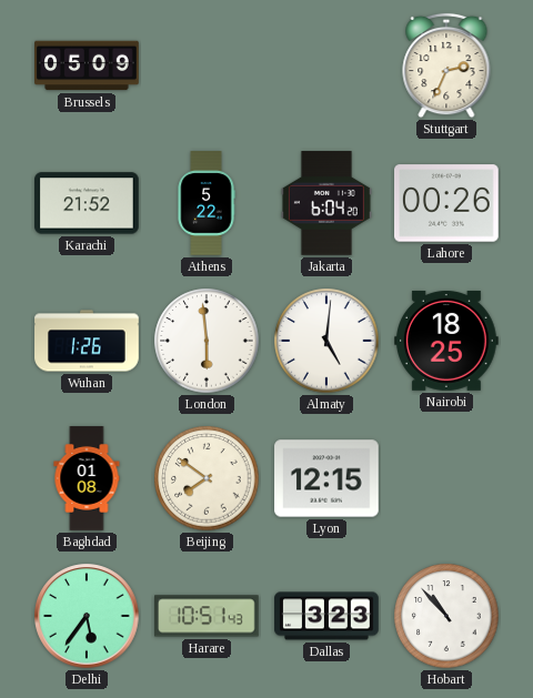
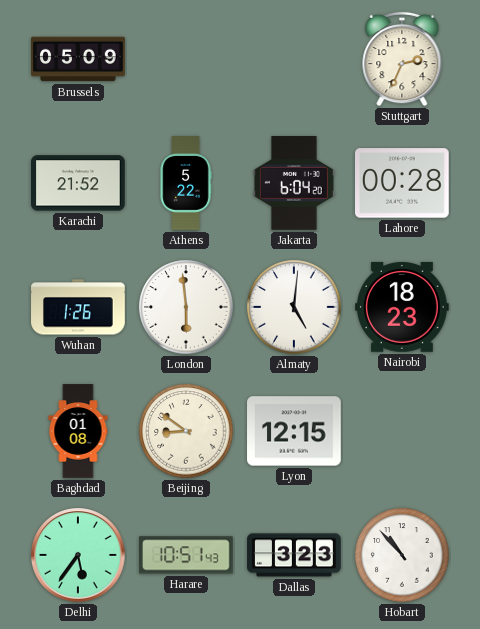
Lahore: 00:26 -> 00:28
Nairobi: 18:25 -> 18:23
Beijing: 7:51 -> 8:51
